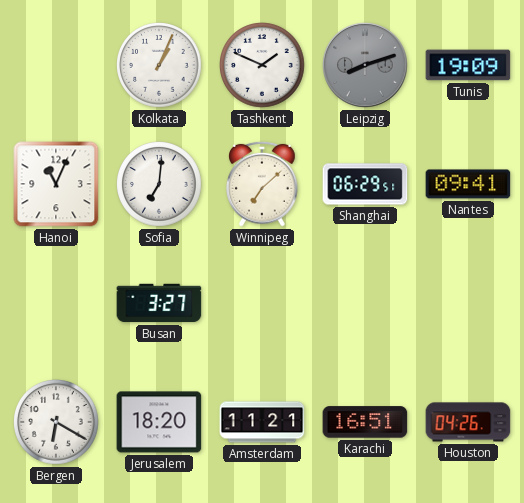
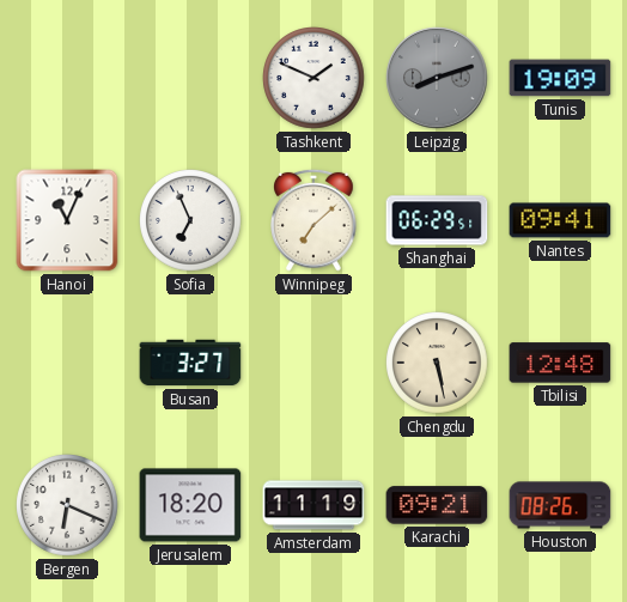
Kolkata: 1:04 -> none
Sofia: 7:01 -> 6:56
Chengdu: none -> 5:28
Tbilisi: none -> 12:48
Bergen: 6:20 -> 6:19
Amsterdam: 11:21 -> 11:19
Karachi: 16:51 -> 09:21
Houston: 04:26 -> 08:26
